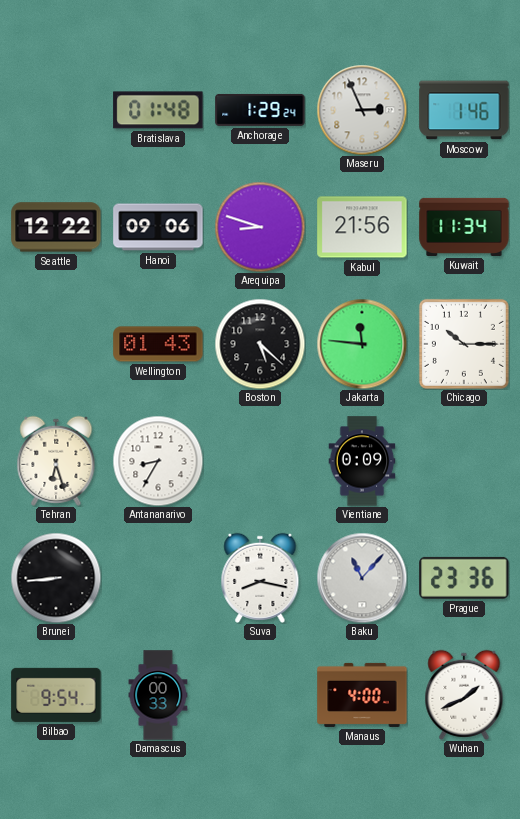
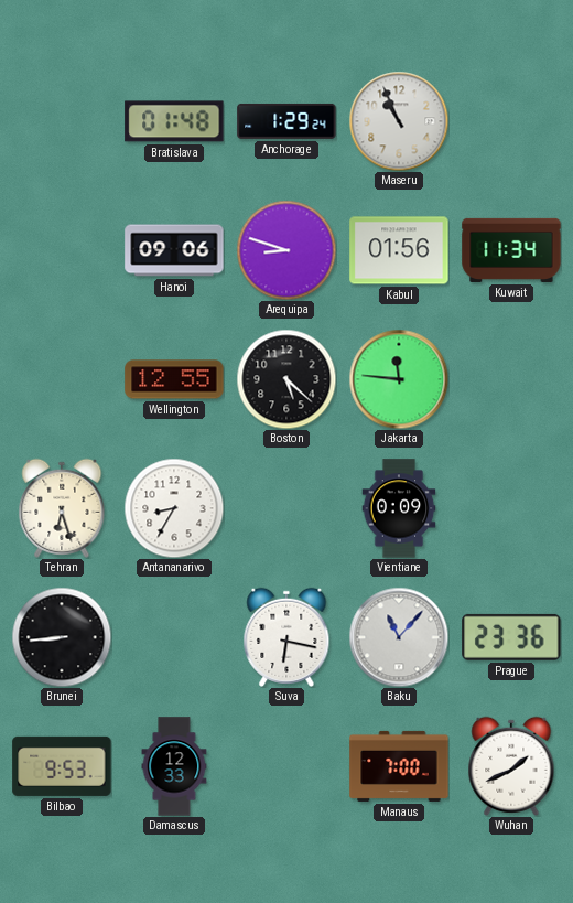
Maseru: 2:56 -> 10:56
Moscow: 1:46 -> none
Seattle: 12:22 -> none
Kabul: 21:56 -> 01:56
Wellington: 01:43 -> 12:55
Chicago: 10:15 -> none
Suva: 8:17 -> 6:17
Bilbao: 9:54 -> 9:53
Damascus: 00:33 -> 12:33
Manaus: 4:00 -> 7:00
